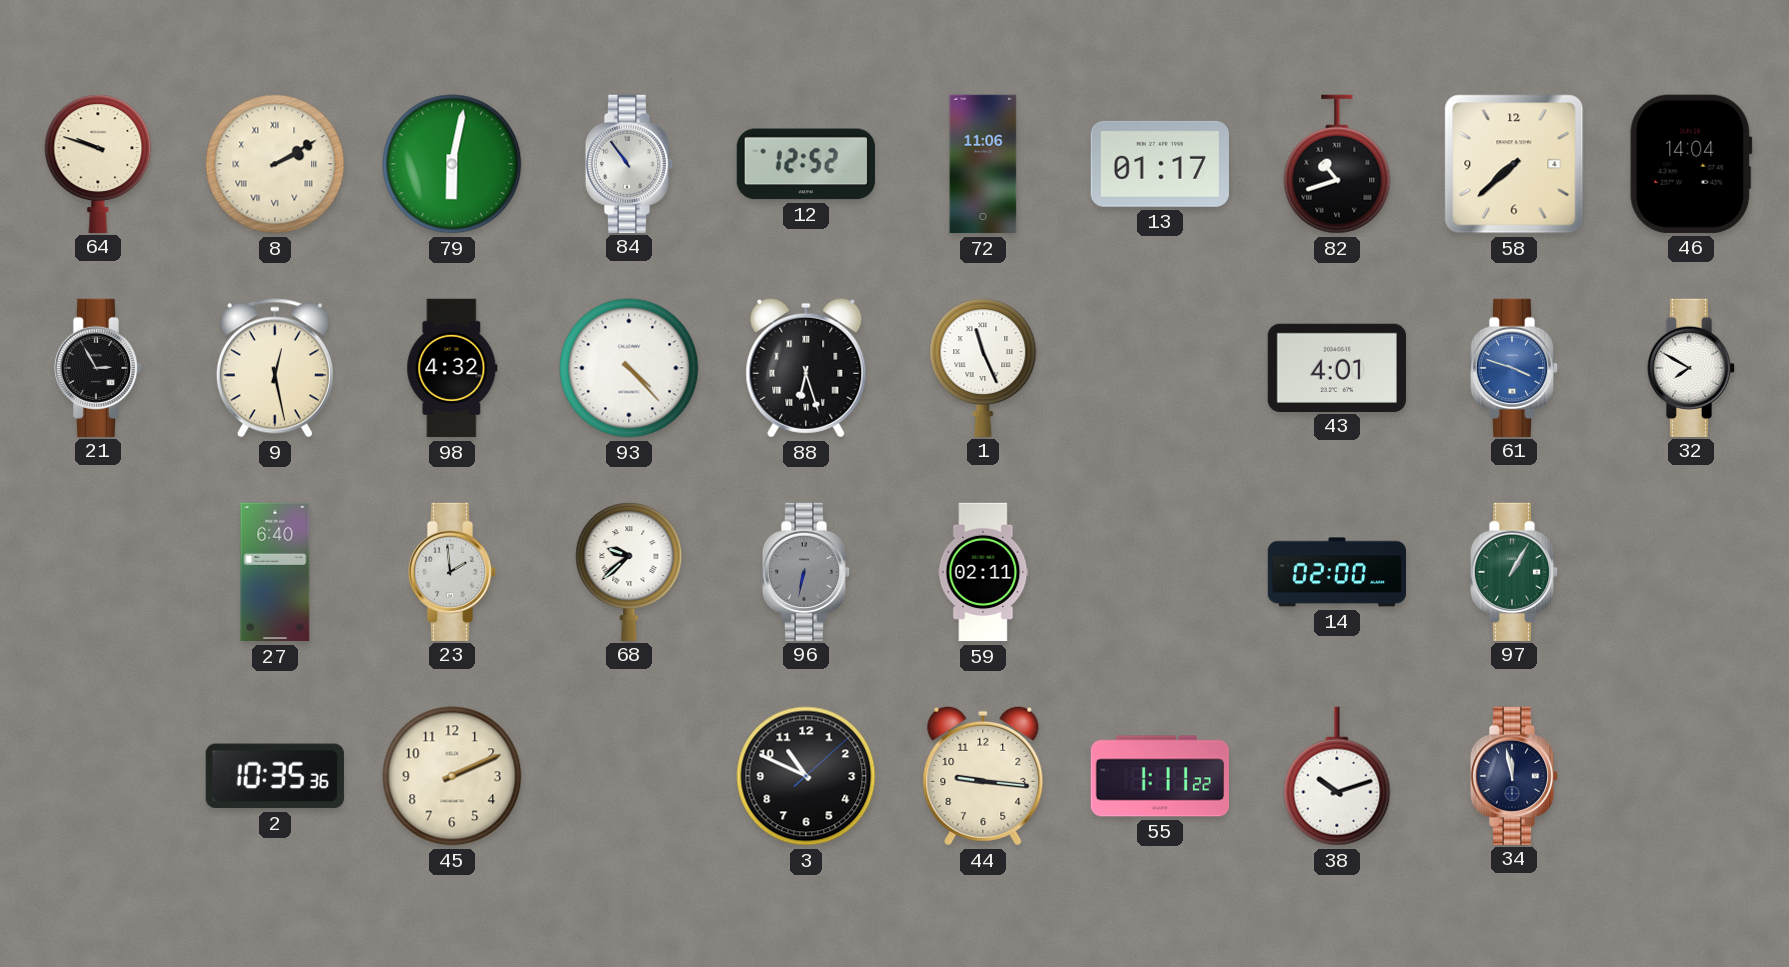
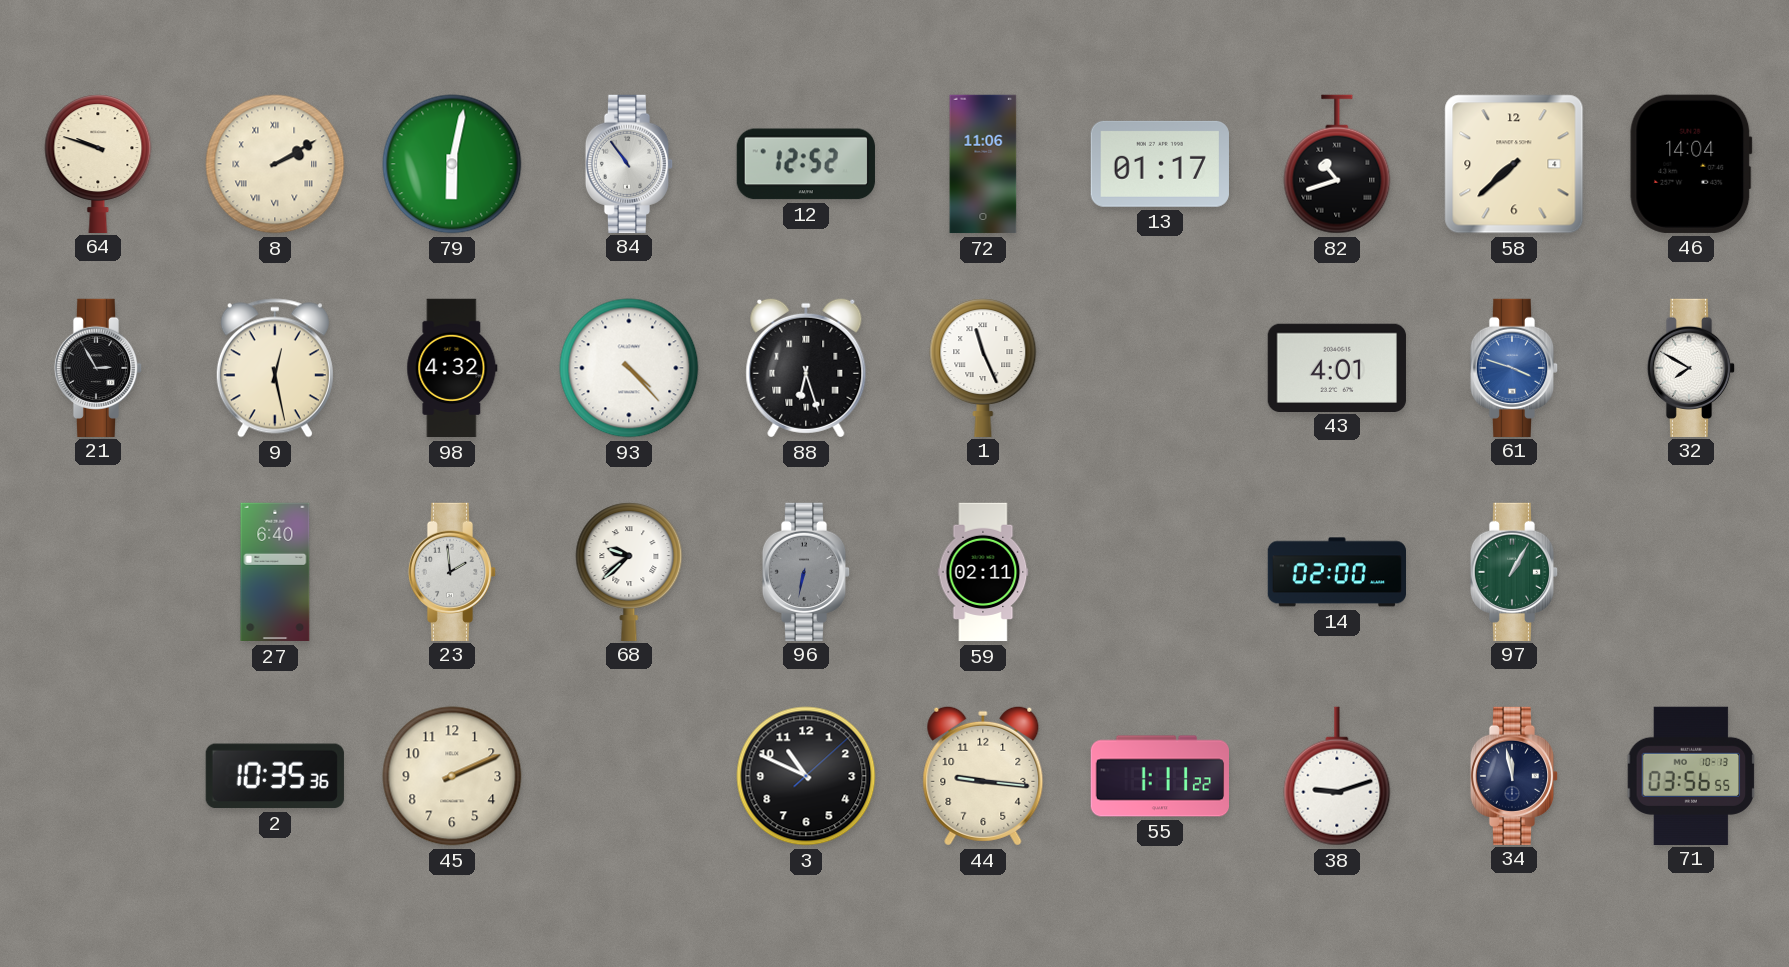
38: 10:12 -> 9:12
71: none -> 03:56
